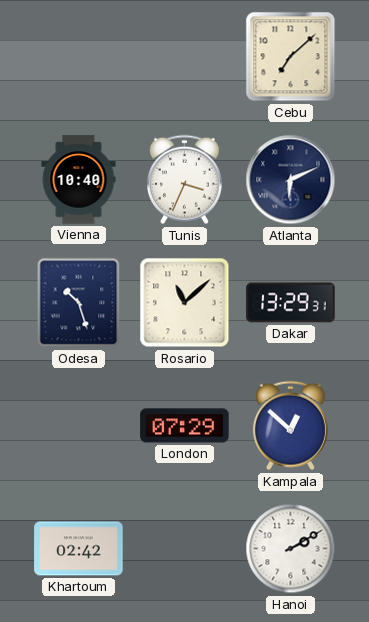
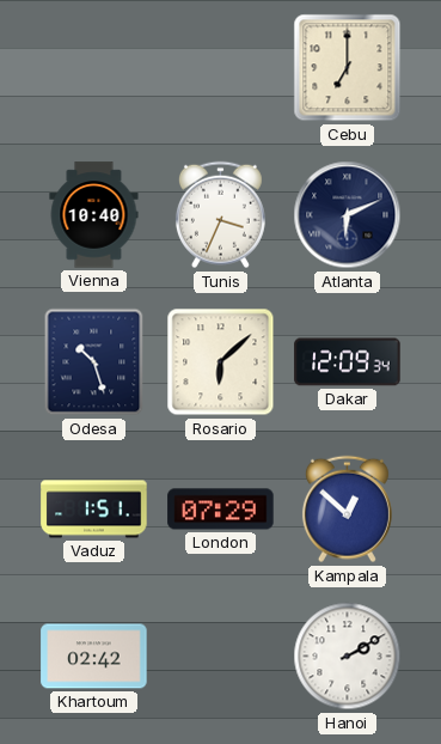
Cebu: 7:08 -> 7:00
Rosario: 11:08 -> 6:08
Dakar: 13:29 -> 12:09
Vaduz: none -> 1:51
